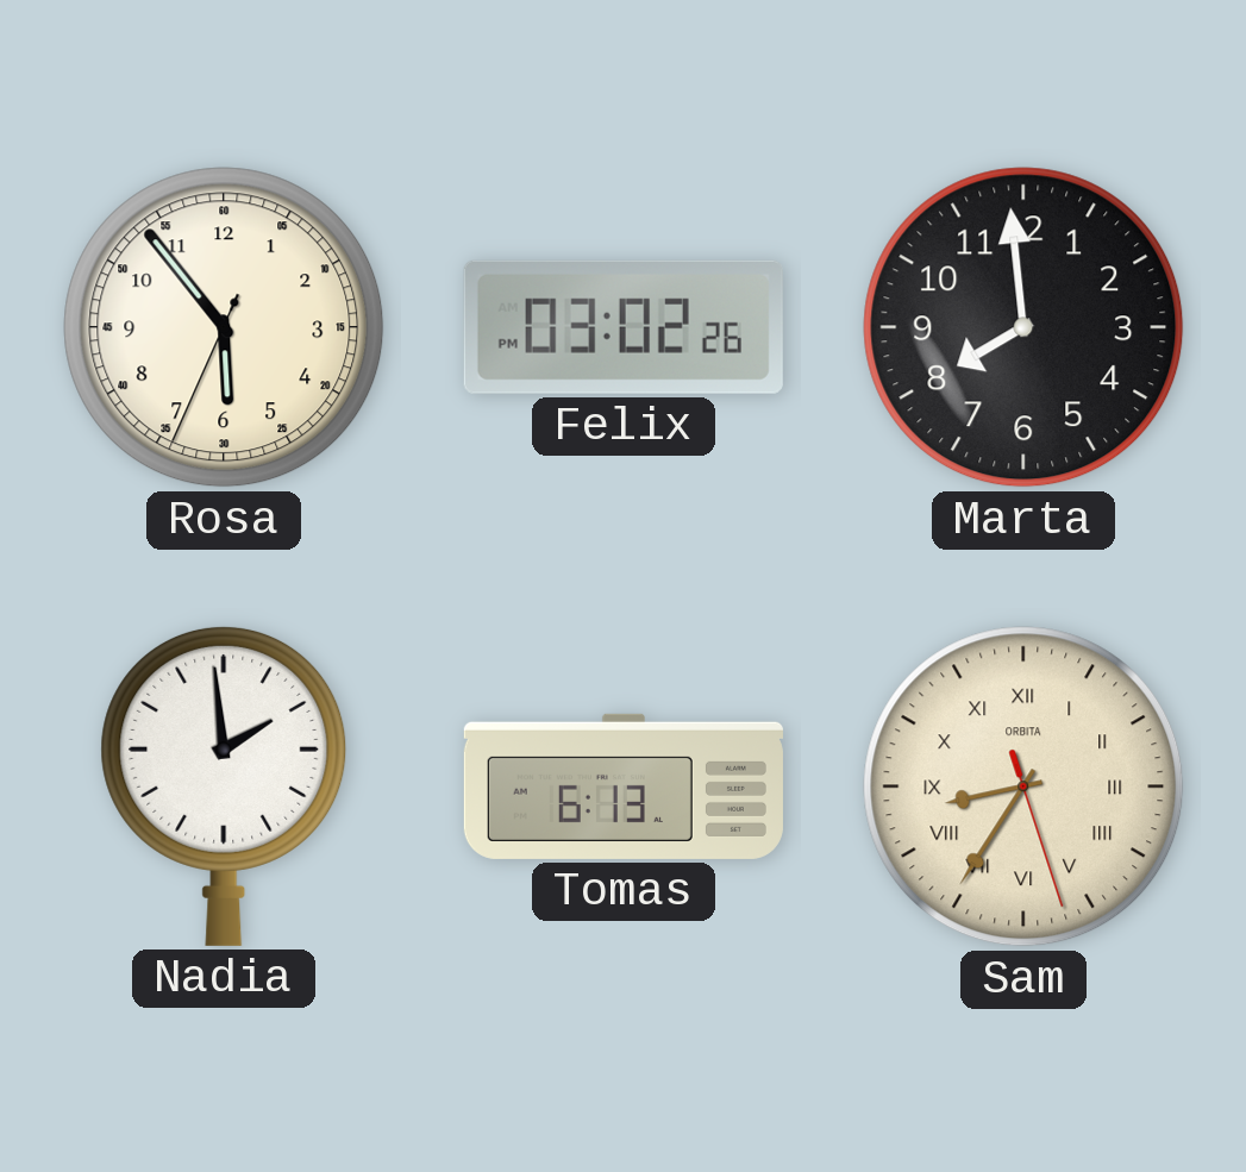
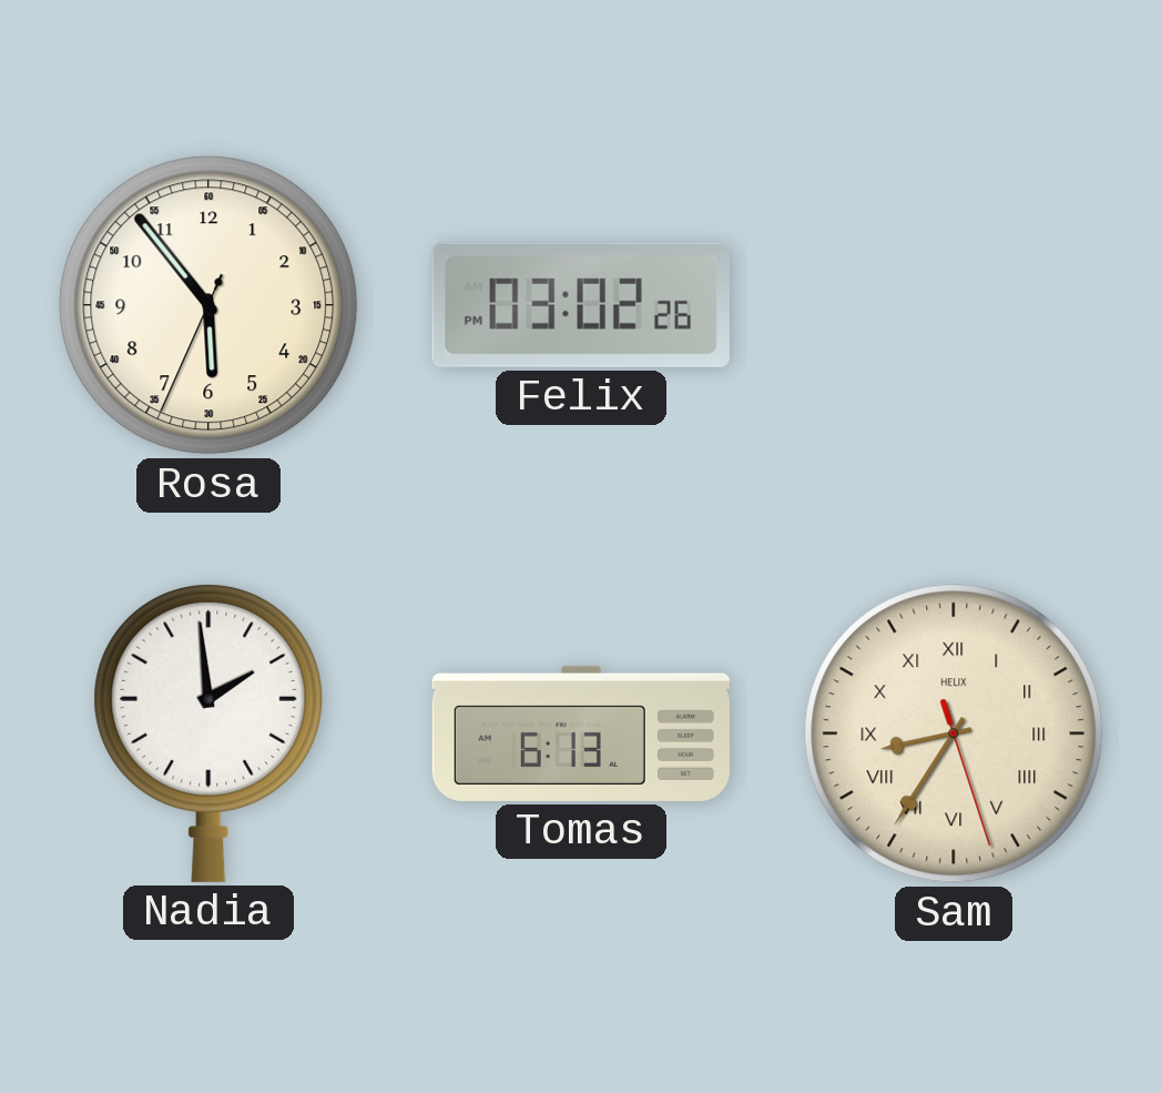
Marta: 7:59 -> none
Sam brand: ORBITA -> HELIX
